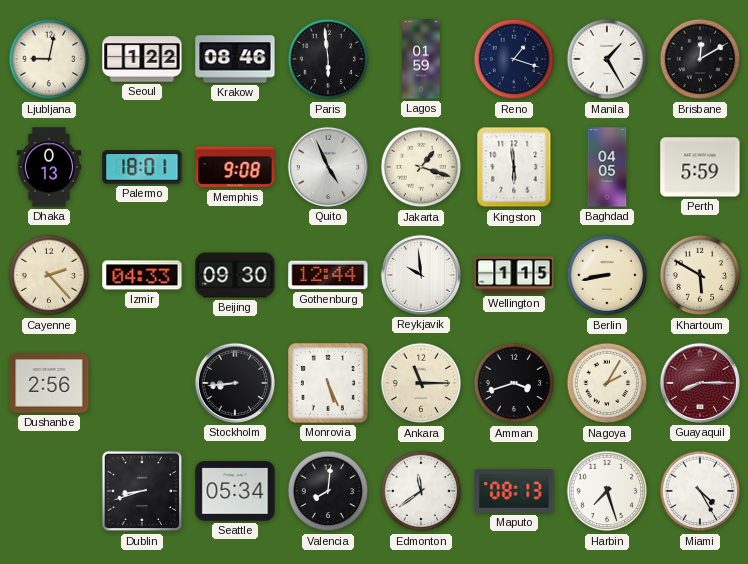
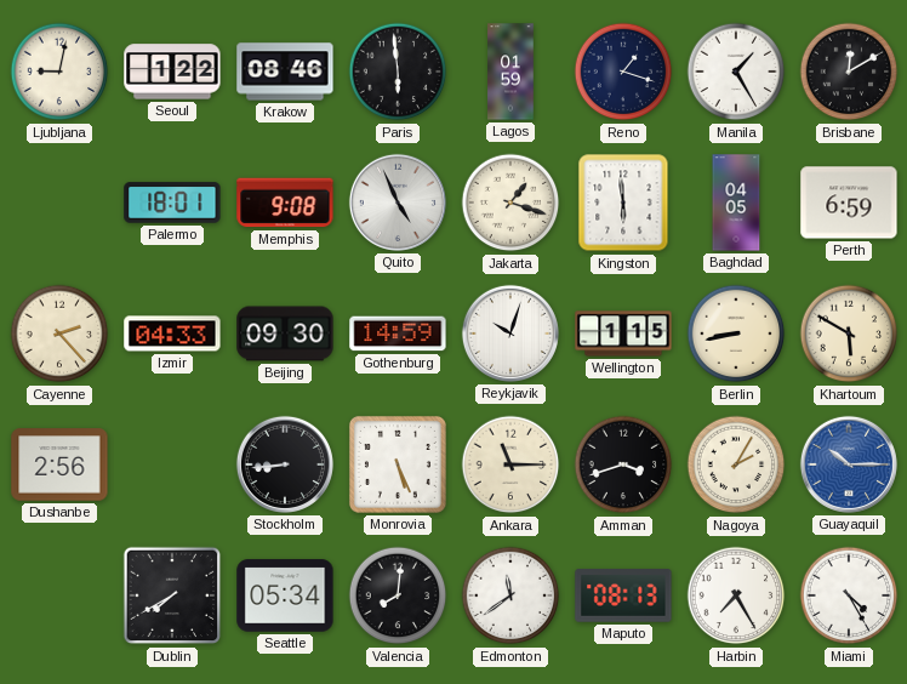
Dhaka: 0:13 -> none
Perth: 5:59 -> 6:59
Gothenburg: 12:44 -> 14:59
Reykjavik: 9:59 -> 10:03
Guayaquil: 8:15 -> 10:15
Guayaquil dial: burgundy -> blue
Dublin: 8:42 -> 7:40
Harbin: 7:27 -> 7:25
